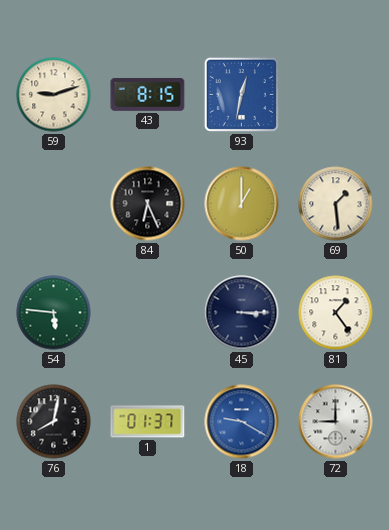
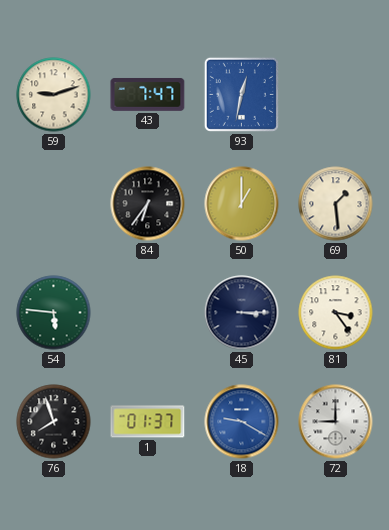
43: 8:15 -> 7:47
84: 6:26 -> 6:36
81: 1:24 -> 3:24
76: 8:02 -> 7:57
